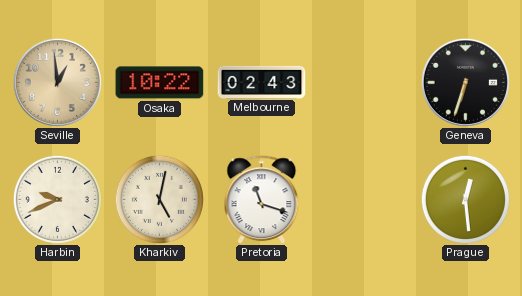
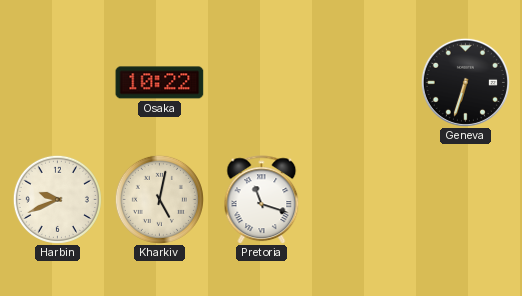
Seville: 12:59 -> none
Melbourne: 02:43 -> none
Prague: 12:29 -> none
